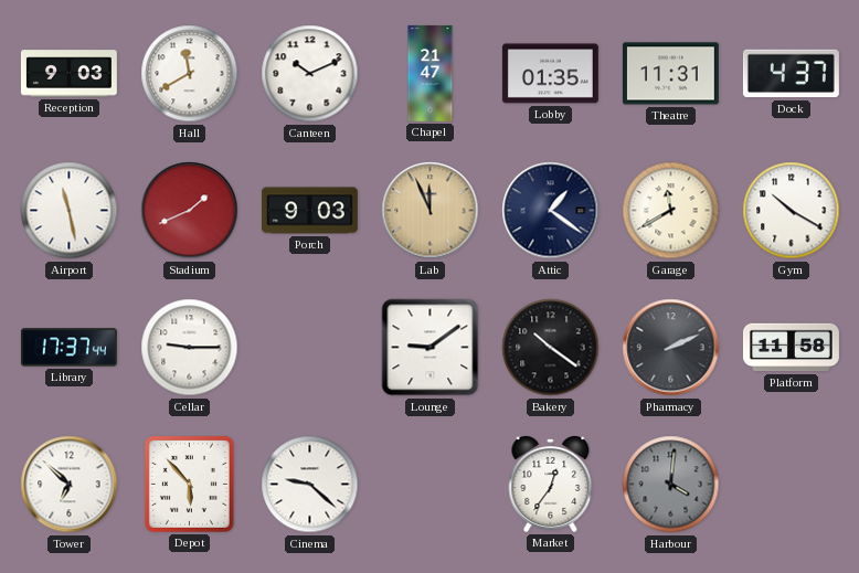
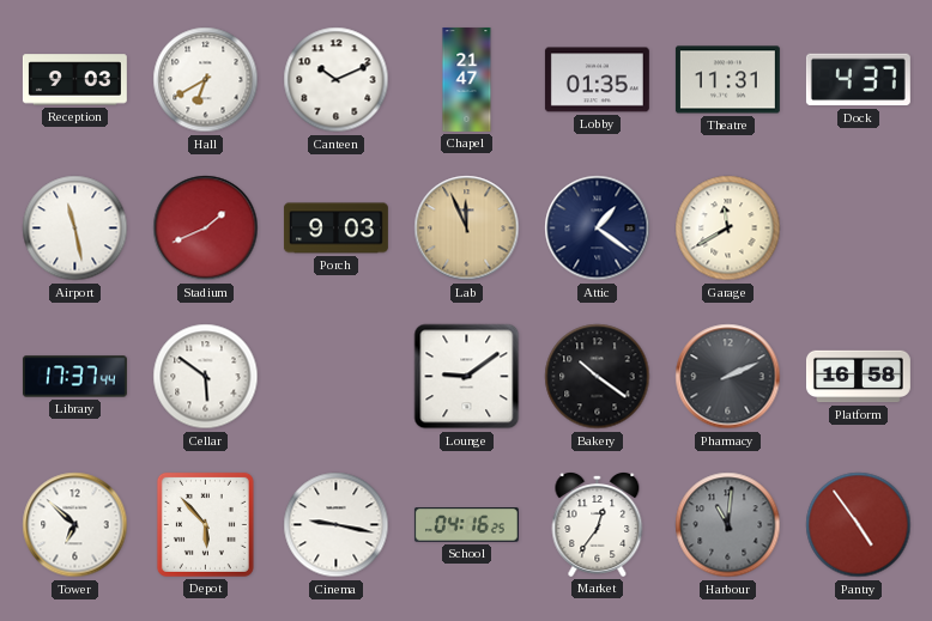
Hall: 11:40 -> 6:40
Gym: 10:20 -> none
Cellar: 9:15 -> 5:51
Platform: 11:58 -> 16:58
Cinema: 9:22 -> 9:17
School: none -> 04:16
Harbour: 4:01 -> 11:01
Pantry: none -> 4:54
